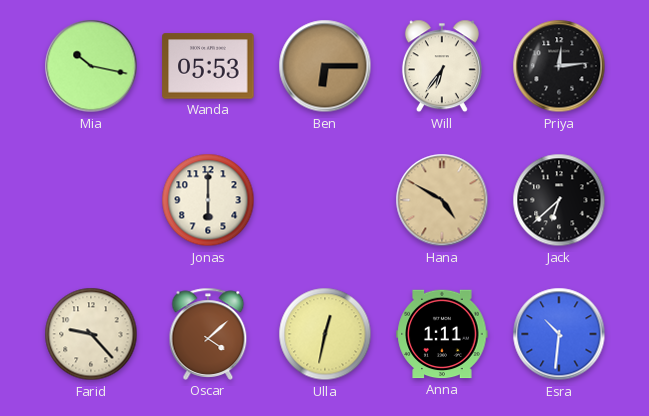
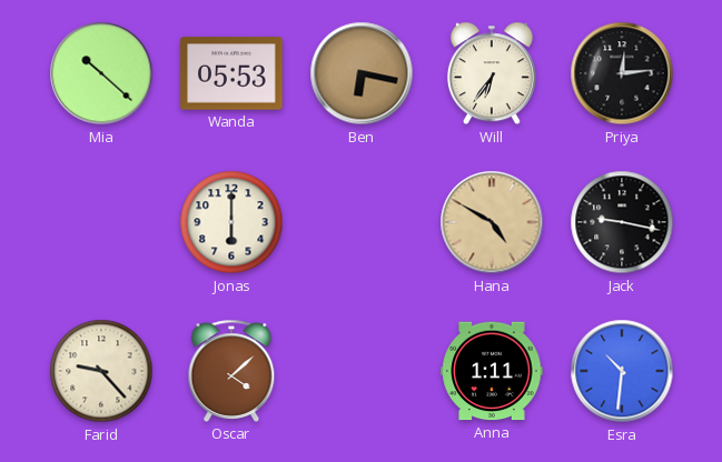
Mia: 10:17 -> 10:22
Ben: 6:15 -> 6:17
Jack: 6:38 -> 9:17
Ulla: 12:32 -> none
